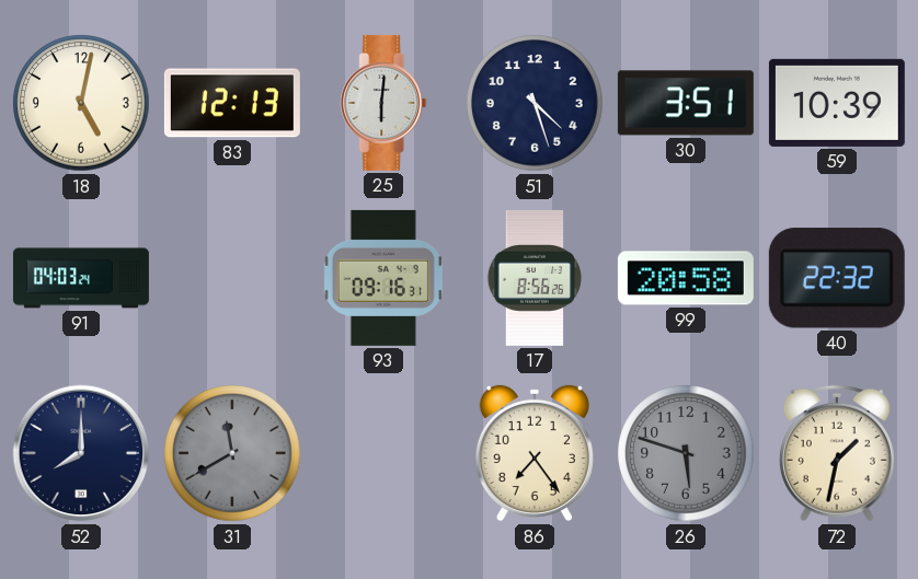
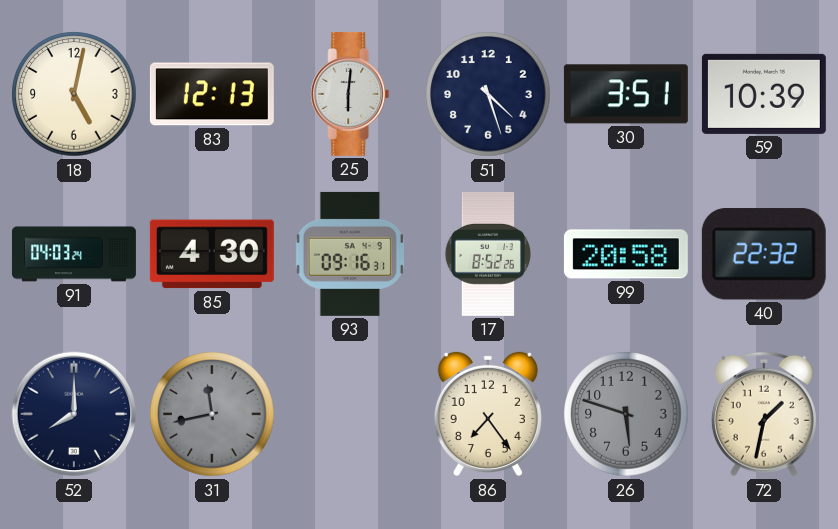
85: none -> 4:30
17: 8:56 -> 8:52
31: 11:40 -> 11:43
